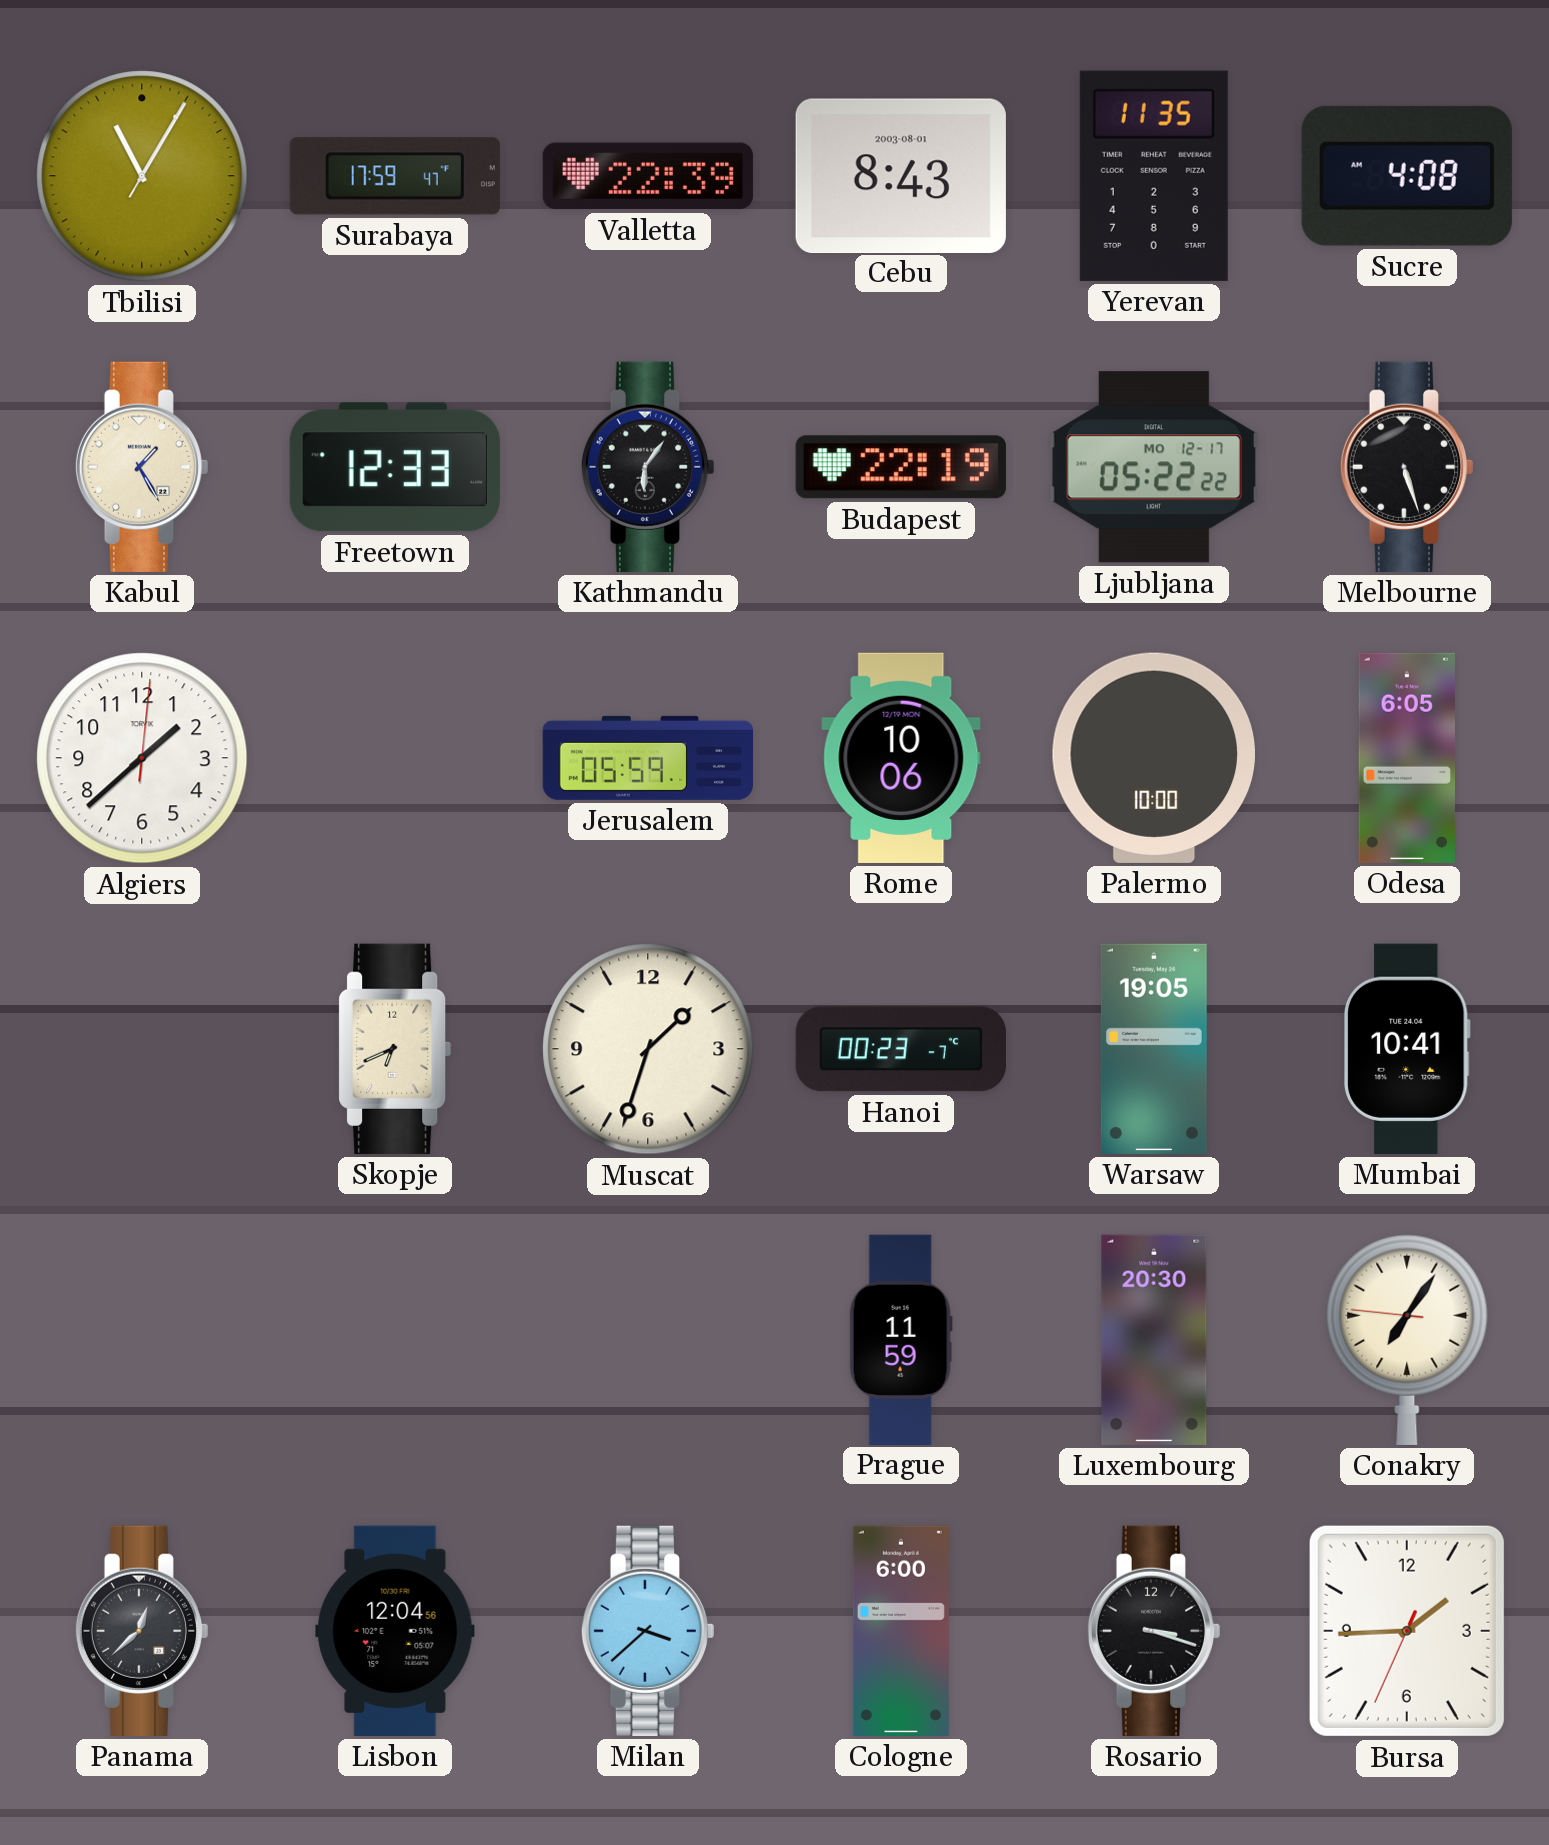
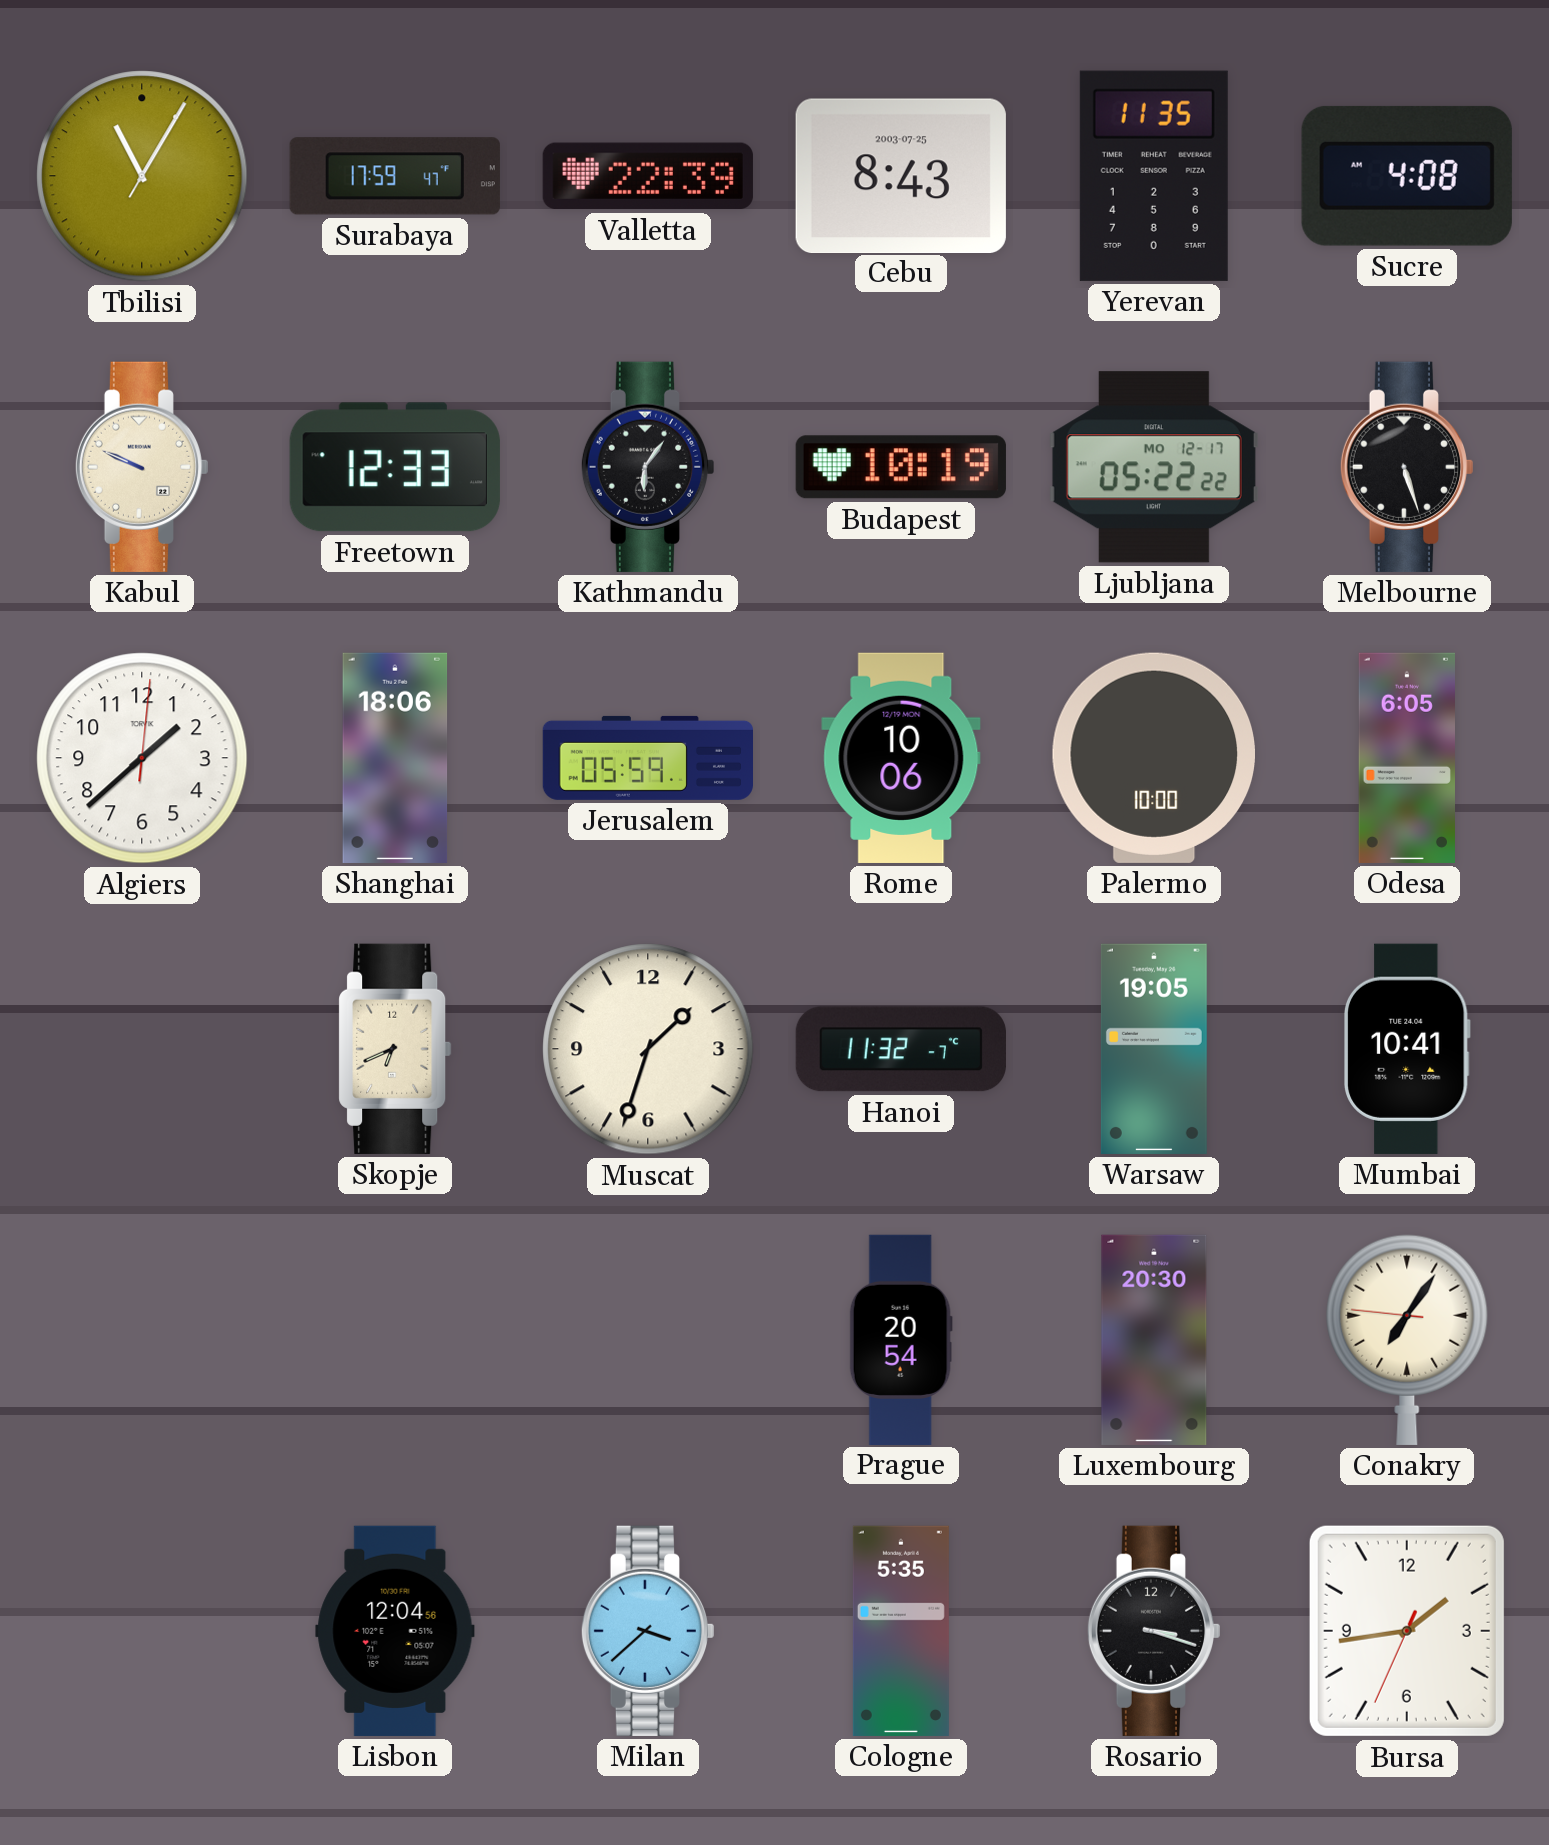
Cebu date: 2003-08-01 -> 2003-07-25
Kabul: 1:25 -> 9:49
Budapest: 22:19 -> 10:19
Shanghai: none -> 18:06
Hanoi: 00:23 -> 11:32
Prague: 11:59 -> 20:54
Panama: 12:38 -> none
Cologne: 6:00 -> 5:35
Bursa: 1:44 -> 1:43
